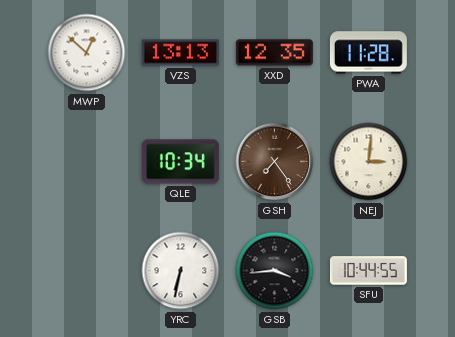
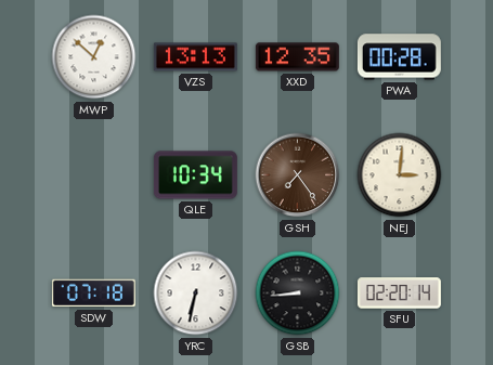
PWA: 11:28 -> 00:28
SDW: none -> 07:18
GSB: 3:44 -> 8:44
SFU: 10:44 -> 02:20
